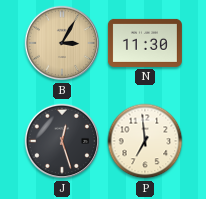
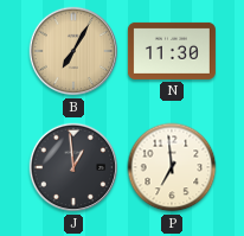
B: 3:05 -> 7:05
J: 12:27 -> 12:59
